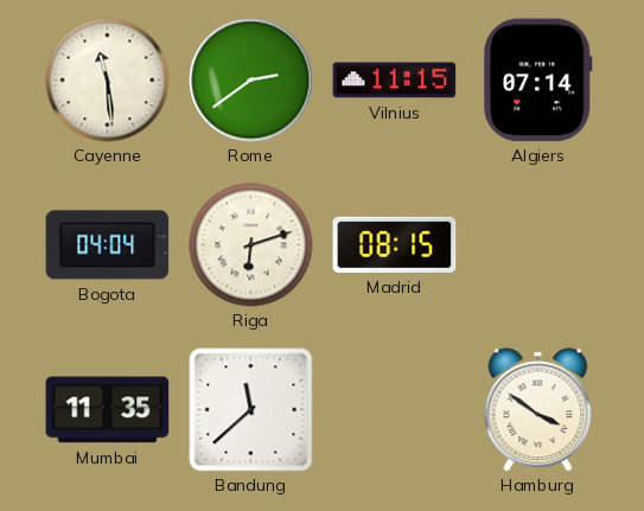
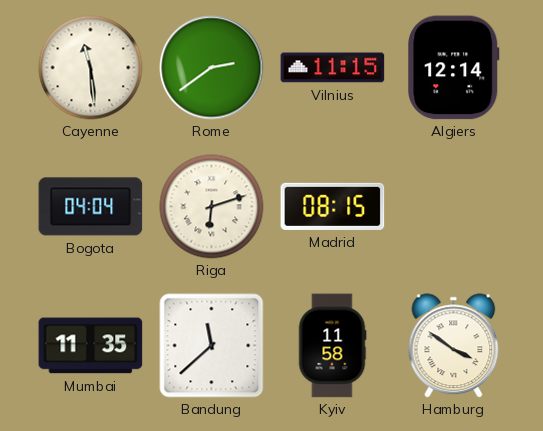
Algiers: 07:14 -> 12:14
Kyiv: none -> 11:58
